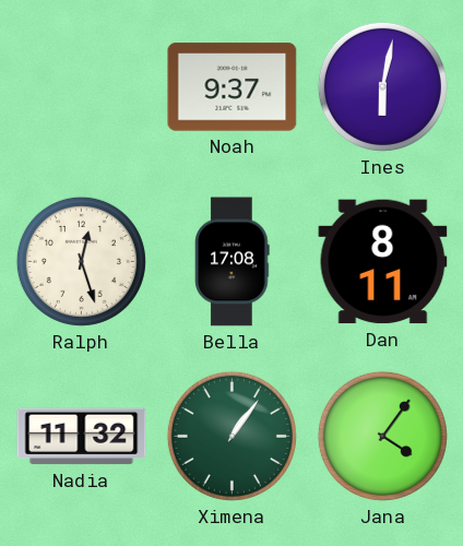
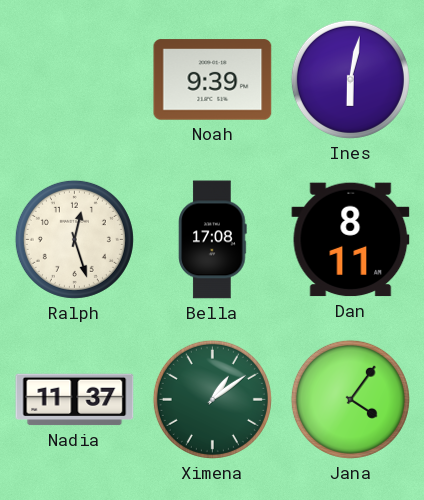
Noah: 9:37 -> 9:39
Nadia: 11:32 -> 11:37
Ximena: 1:06 -> 1:09
